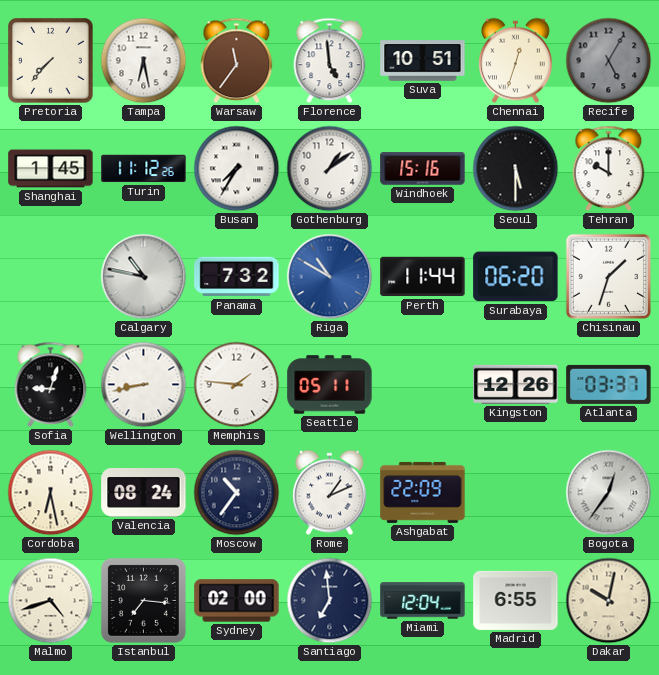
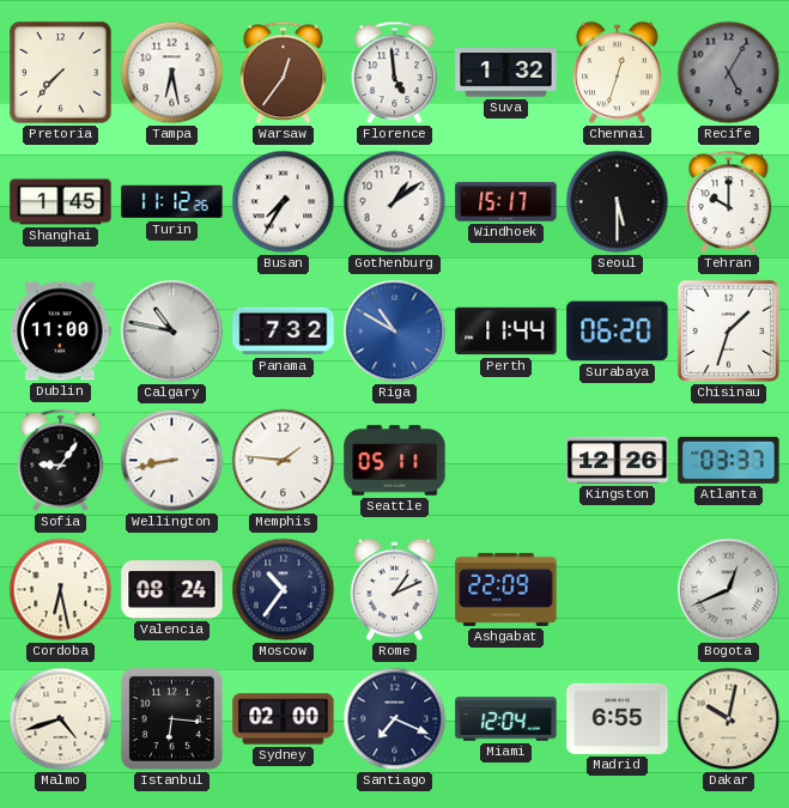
Warsaw: 11:36 -> 12:36
Suva: 10:51 -> 1:32
Windhoek: 15:16 -> 15:17
Dublin: none -> 11:00
Sofia: 9:03 -> 9:06
Bogota: 12:36 -> 12:41
Istanbul: 7:16 -> 6:16
Santiago: 6:59 -> 7:19
